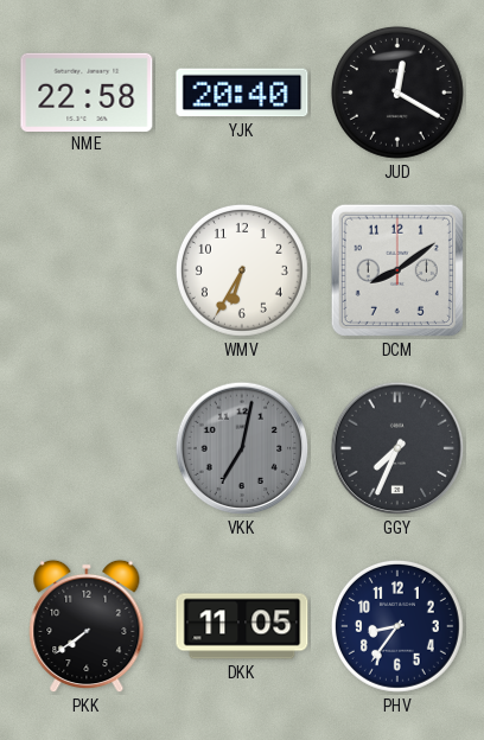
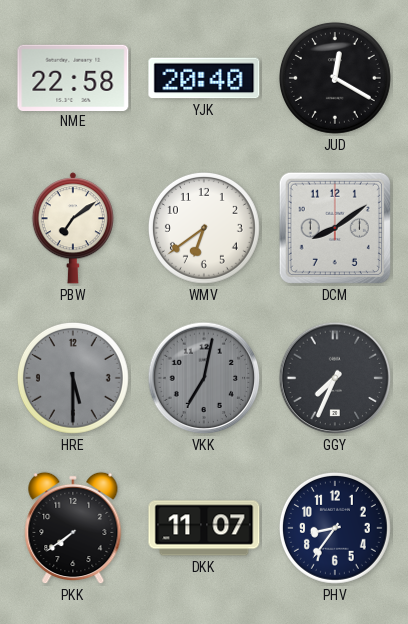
PBW: none -> 7:09
WMV: 6:35 -> 6:39
HRE: none -> 5:30
DKK: 11:05 -> 11:07
